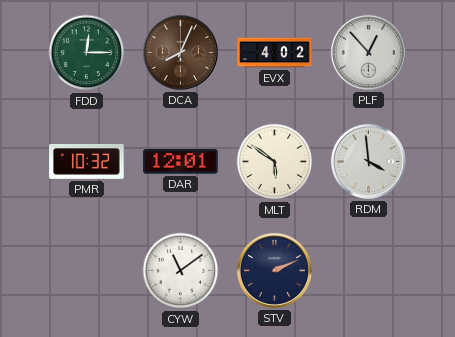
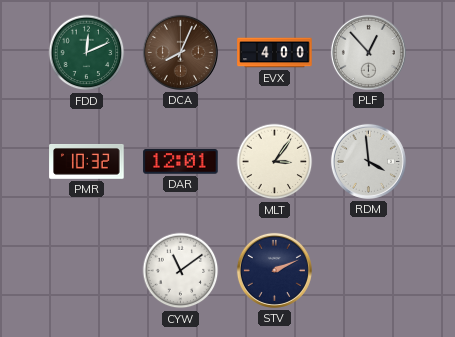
FDD: 12:15 -> 12:11
EVX: 4:02 -> 4:00
MLT: 5:51 -> 3:06
